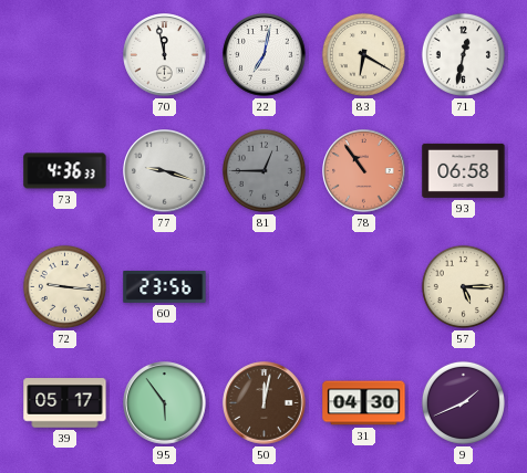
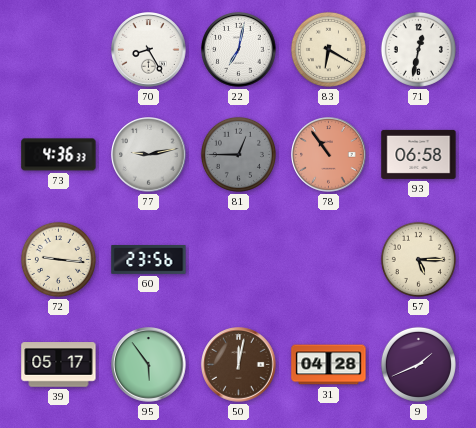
70: 11:58 -> 8:25
77: 9:18 -> 9:13
31: 04:30 -> 04:28
